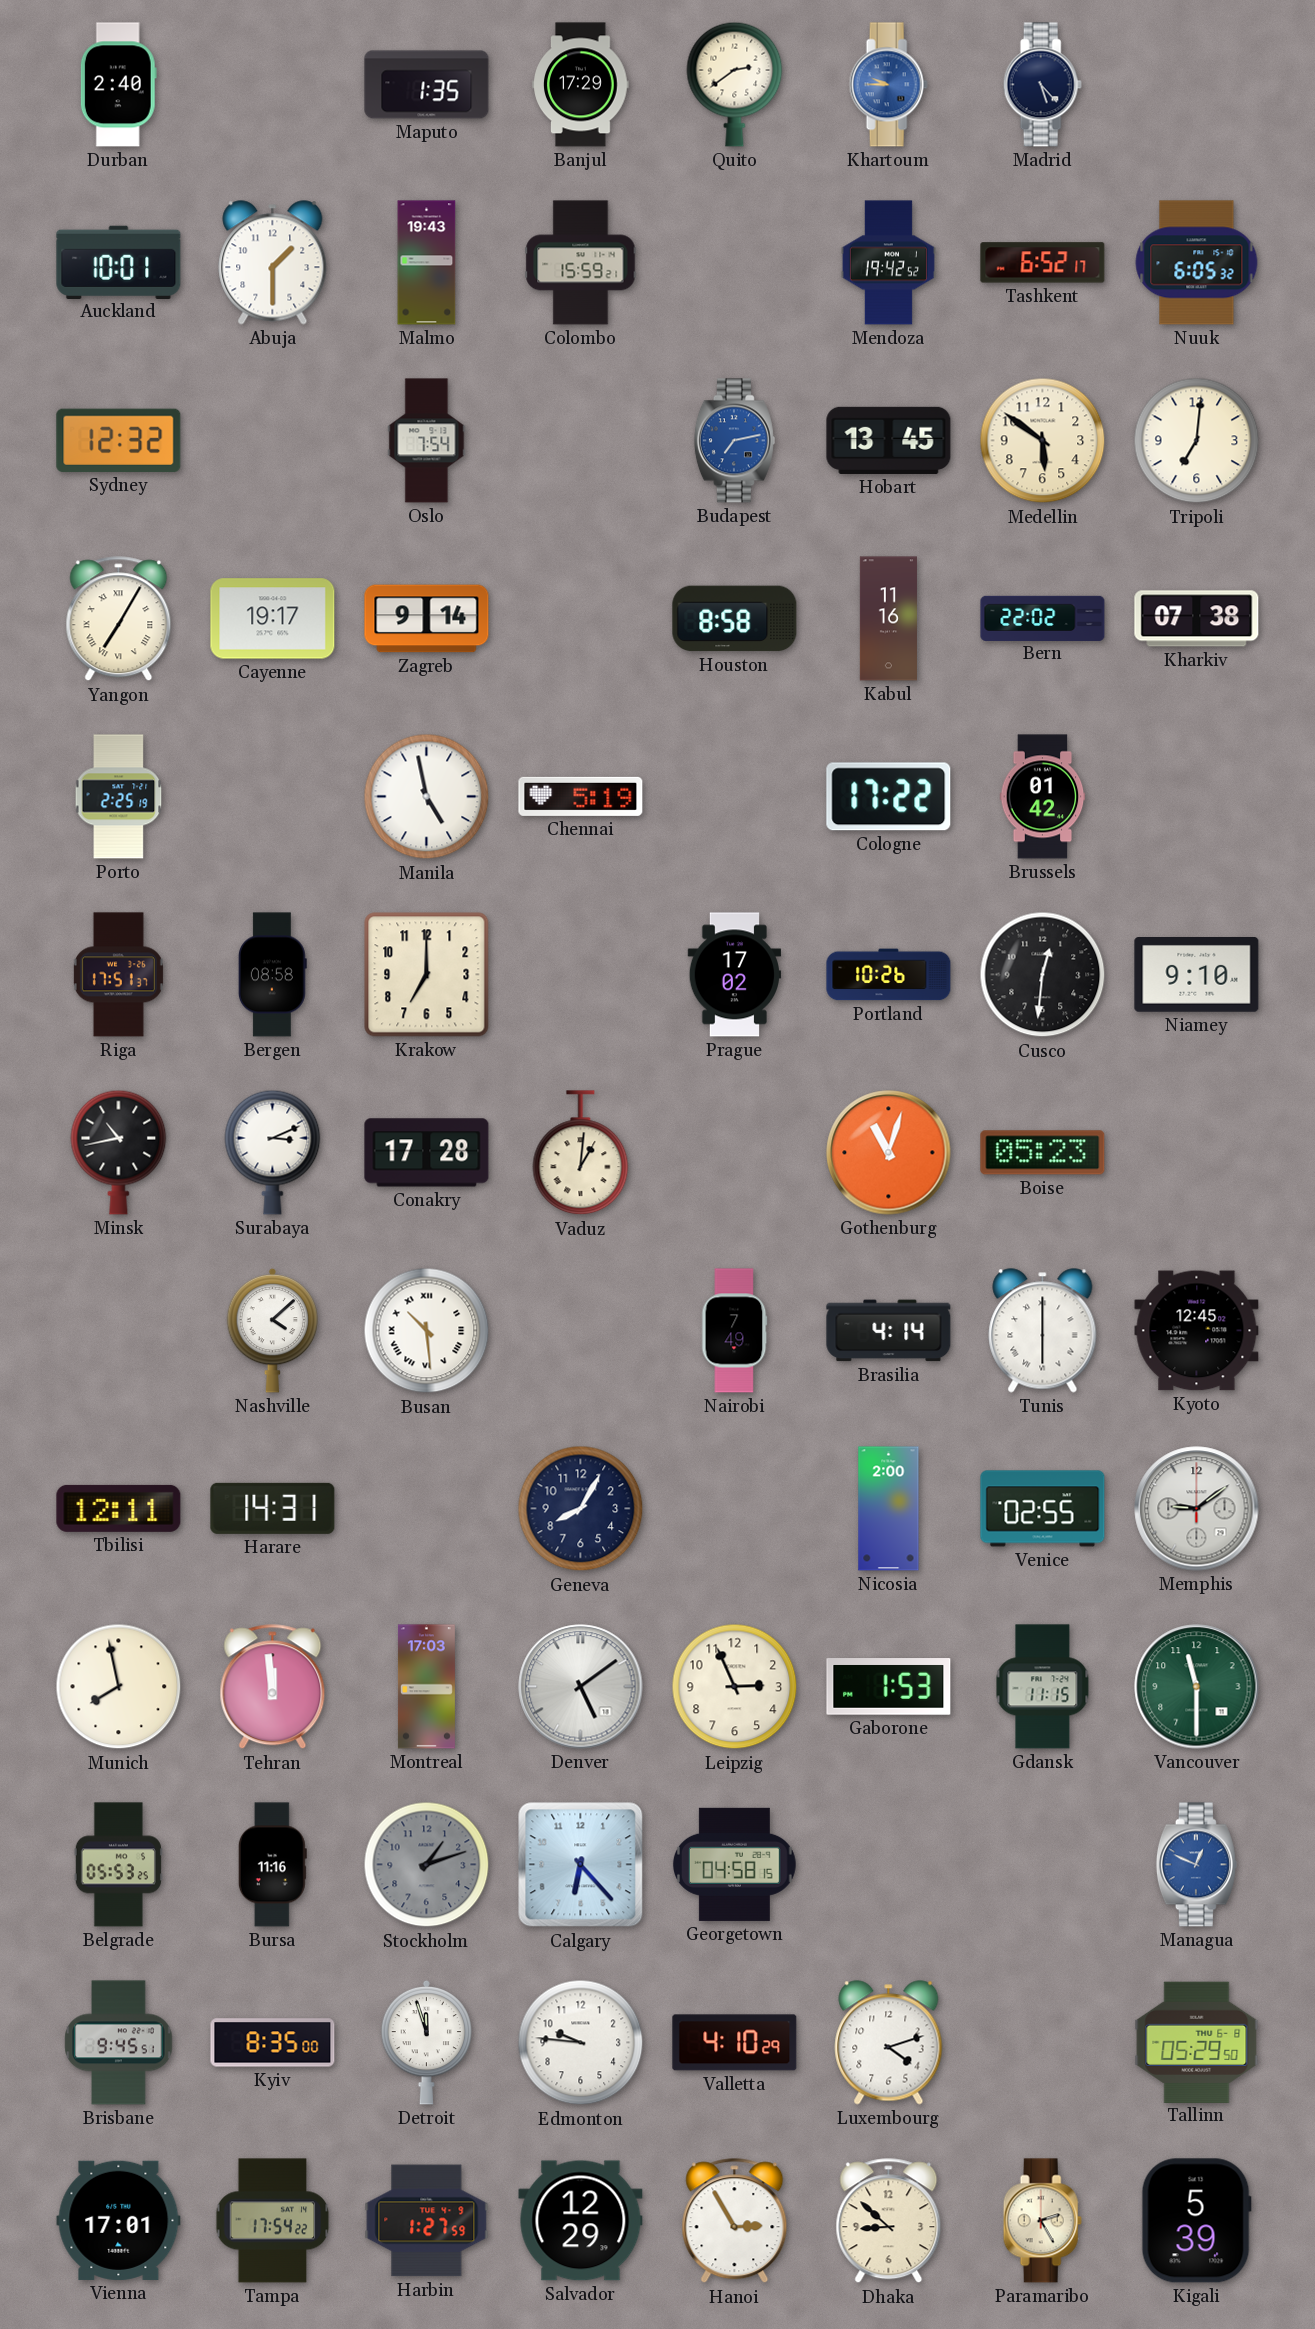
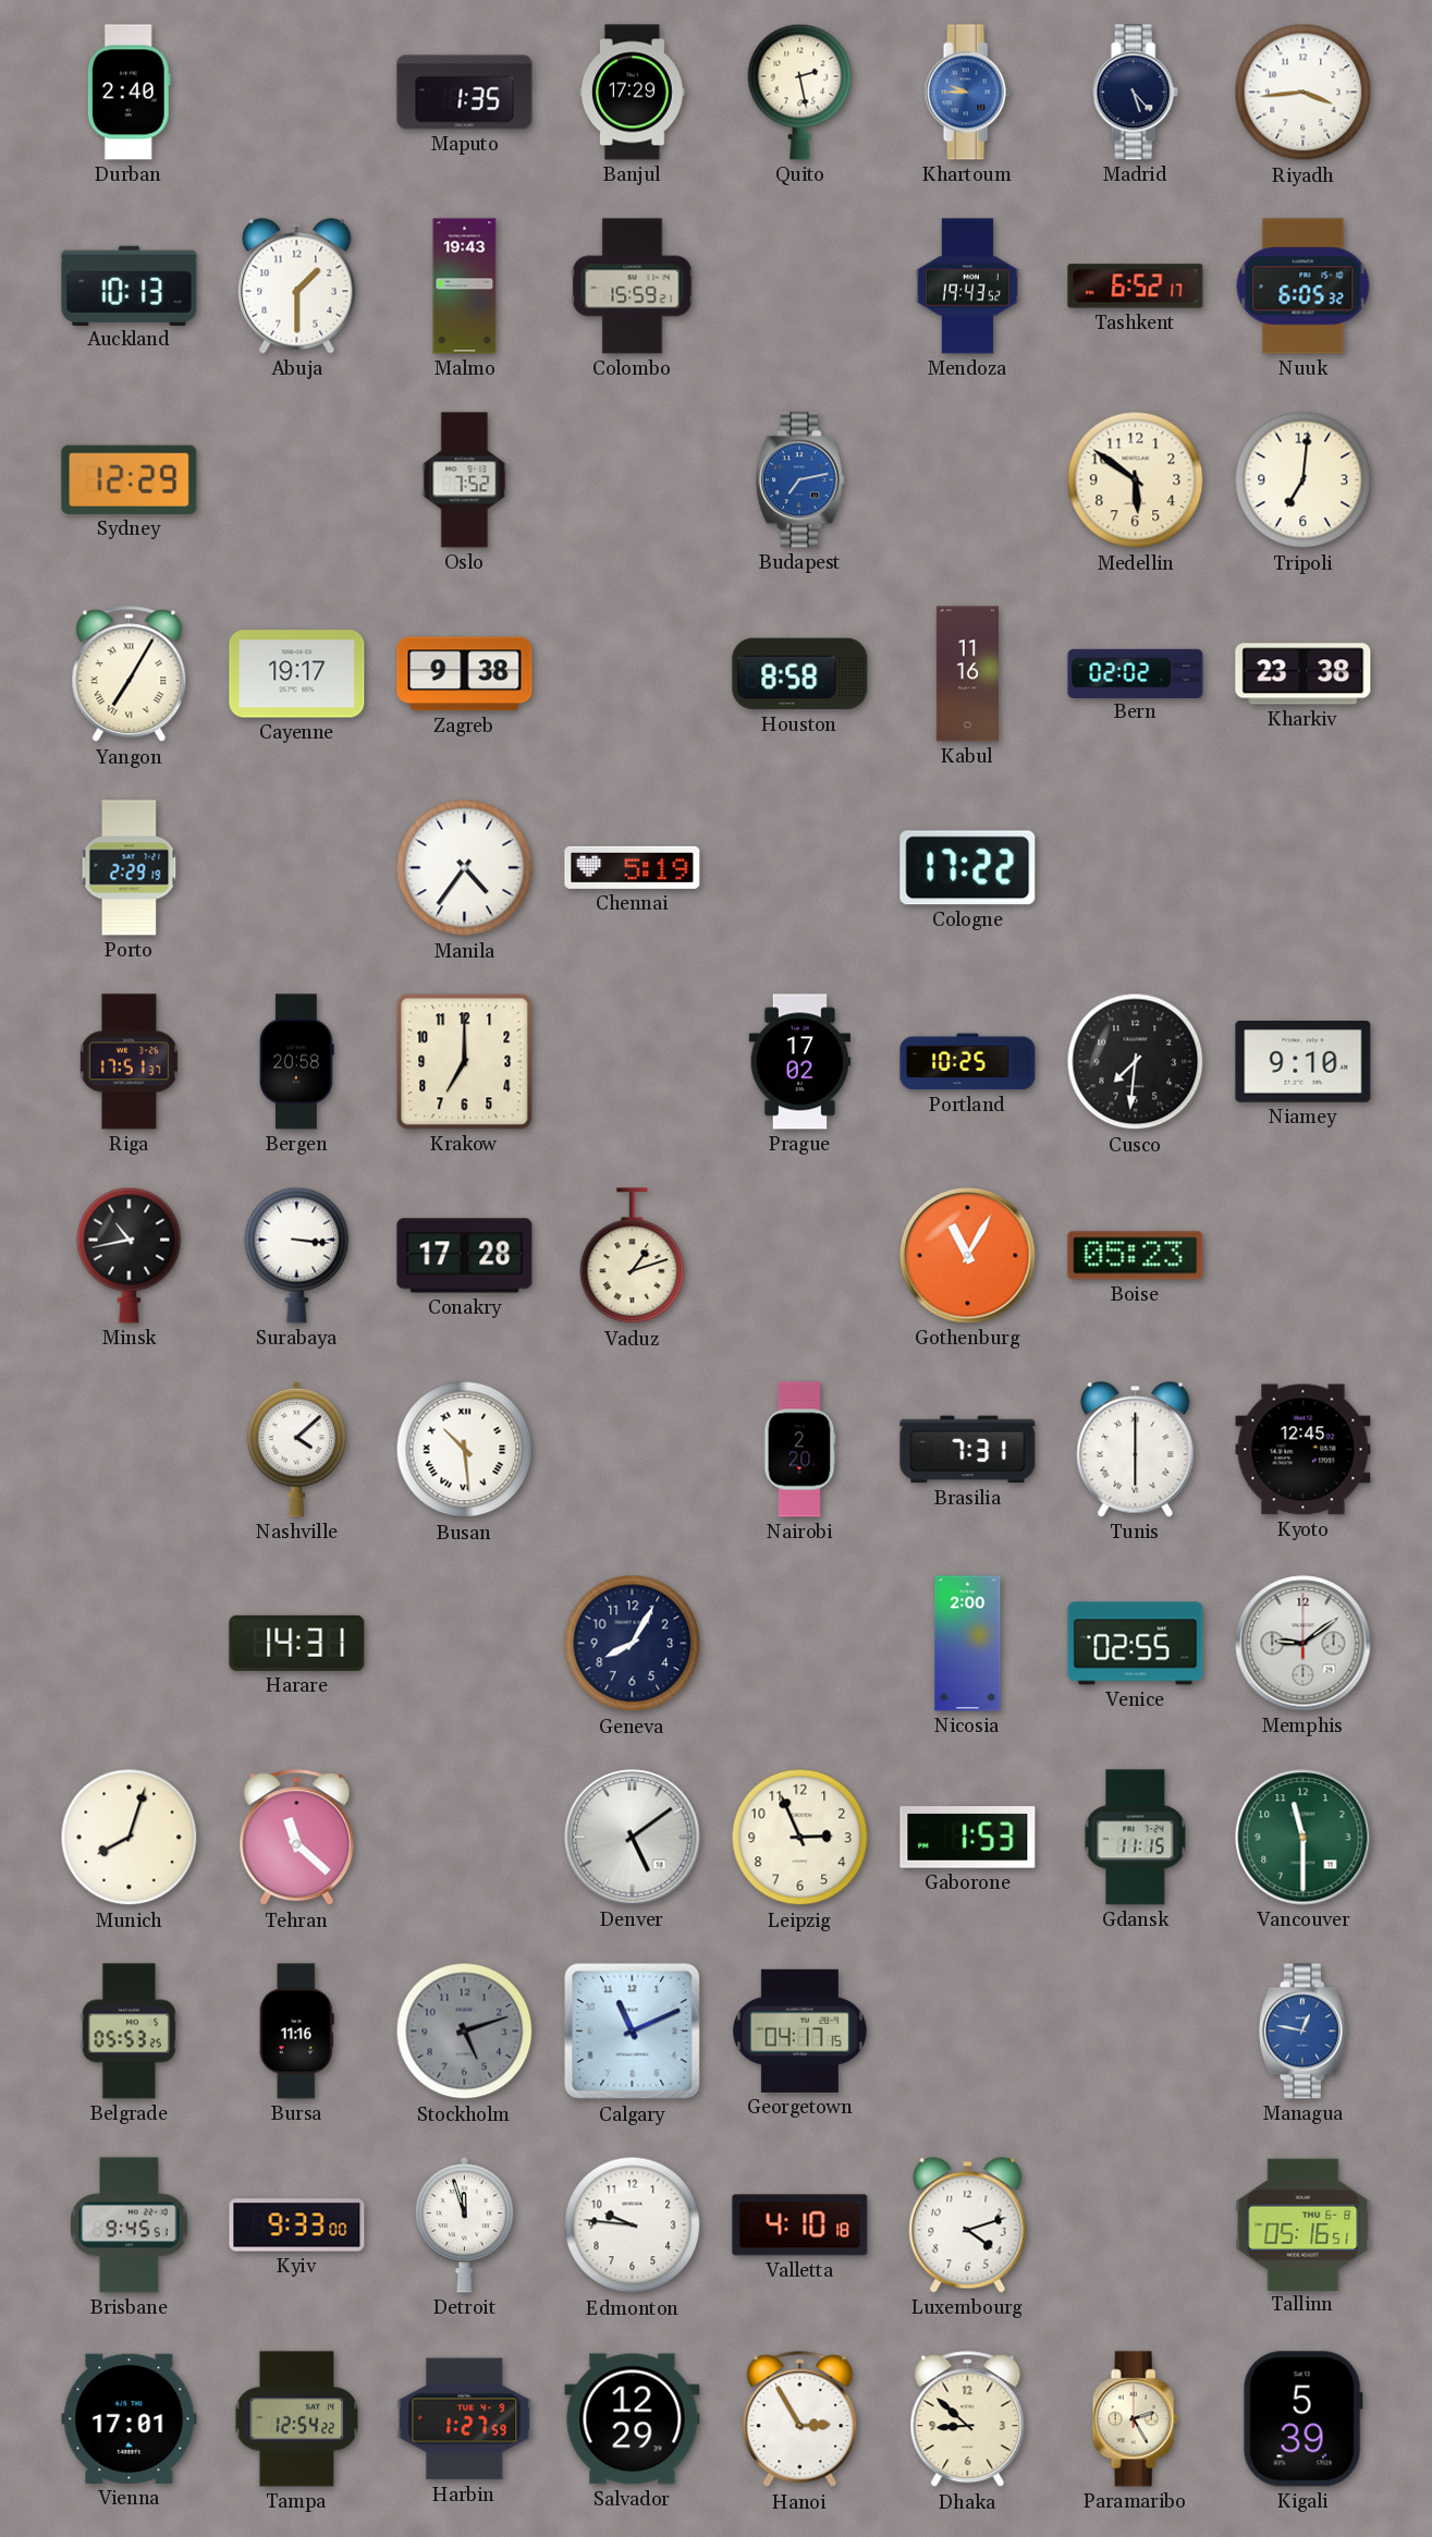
Quito: 2:39 -> 2:28
Riyadh: none -> 3:44
Auckland: 10:01 -> 10:13
Mendoza: 19:42 -> 19:43
Sydney: 12:32 -> 12:29
Oslo: 7:54 -> 7:52
Hobart: 13:45 -> none
Zagreb: 9:14 -> 9:38
Bern: 22:02 -> 02:02
Kharkiv: 07:38 -> 23:38
Porto: 2:25 -> 2:29
Manila: 4:58 -> 4:36
Brussels: 01:42 -> none
Bergen: 08:58 -> 20:58
Portland: 10:26 -> 10:25
Cusco: 12:31 -> 7:31
Surabaya: 3:11 -> 3:16
Vaduz: 1:01 -> 1:12
Gothenburg: 11:03 -> 11:05
Nairobi: 7:49 -> 2:20
Brasilia: 4:14 -> 7:31
Tbilisi: 12:11 -> none
Munich: 7:58 -> 8:03
Tehran: 11:59 -> 11:22
Montreal: 17:03 -> none
Stockholm: 1:12 -> 5:12
Calgary: 6:23 -> 11:11
Georgetown: 04:58 -> 04:17
Managua: 12:49 -> 12:47
Kyiv: 8:35 -> 9:33
Valletta: 4:10:29 -> 4:10:18
Tallinn: 05:29 -> 05:16
Tampa: 17:54 -> 12:54
